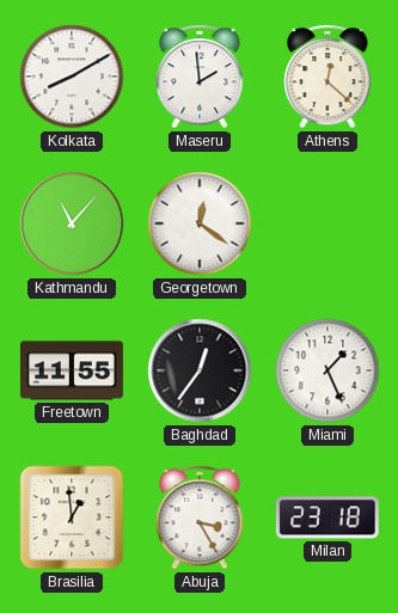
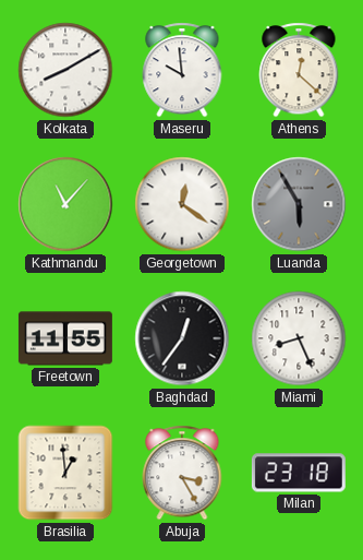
Maseru: 1:59 -> 9:59
Luanda: none -> 5:55
Miami: 1:26 -> 8:26
